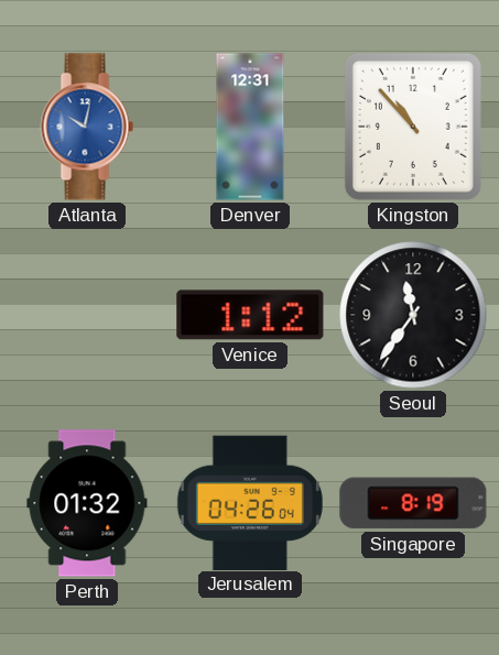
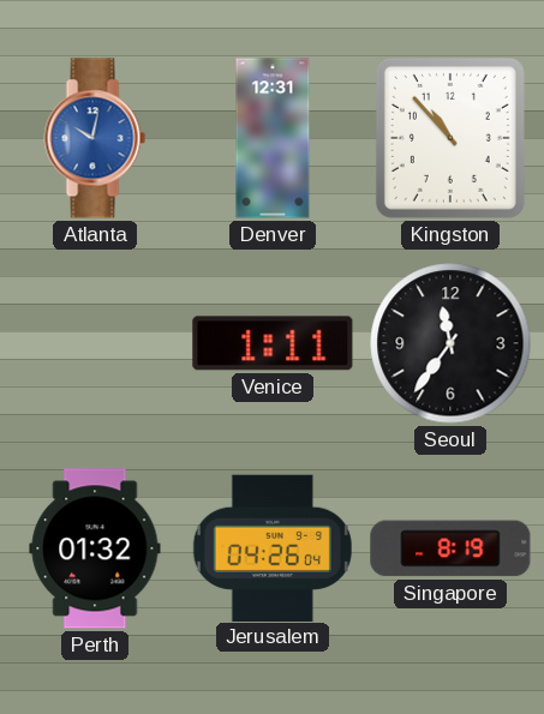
Venice: 1:12 -> 1:11
